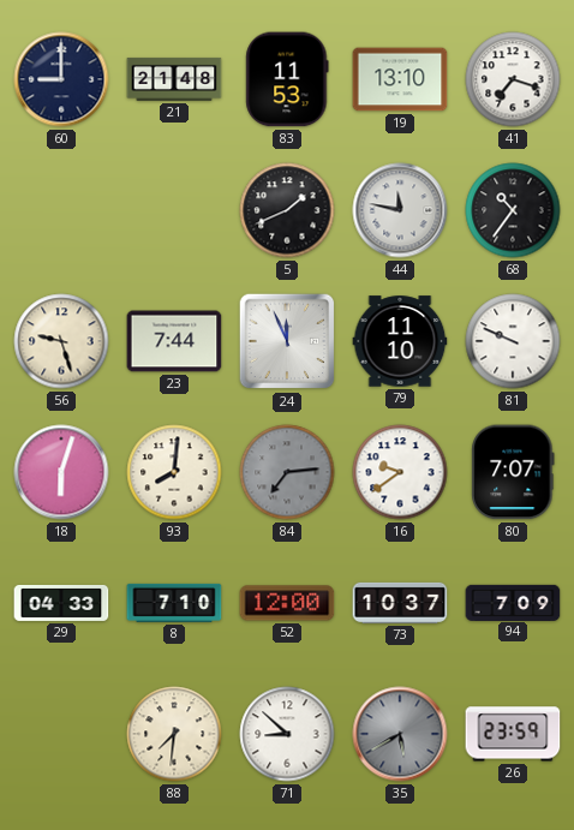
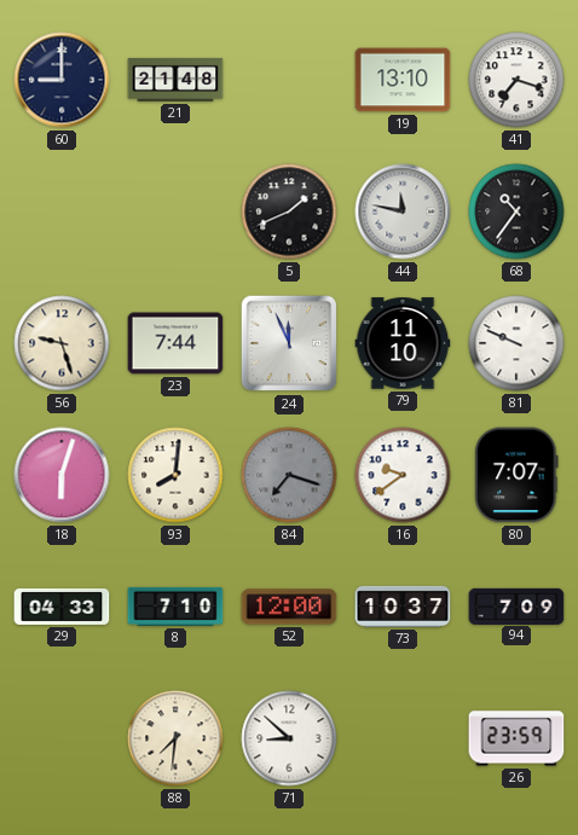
83: 11:53 -> none
84: 7:14 -> 7:18
35: 5:40 -> none
